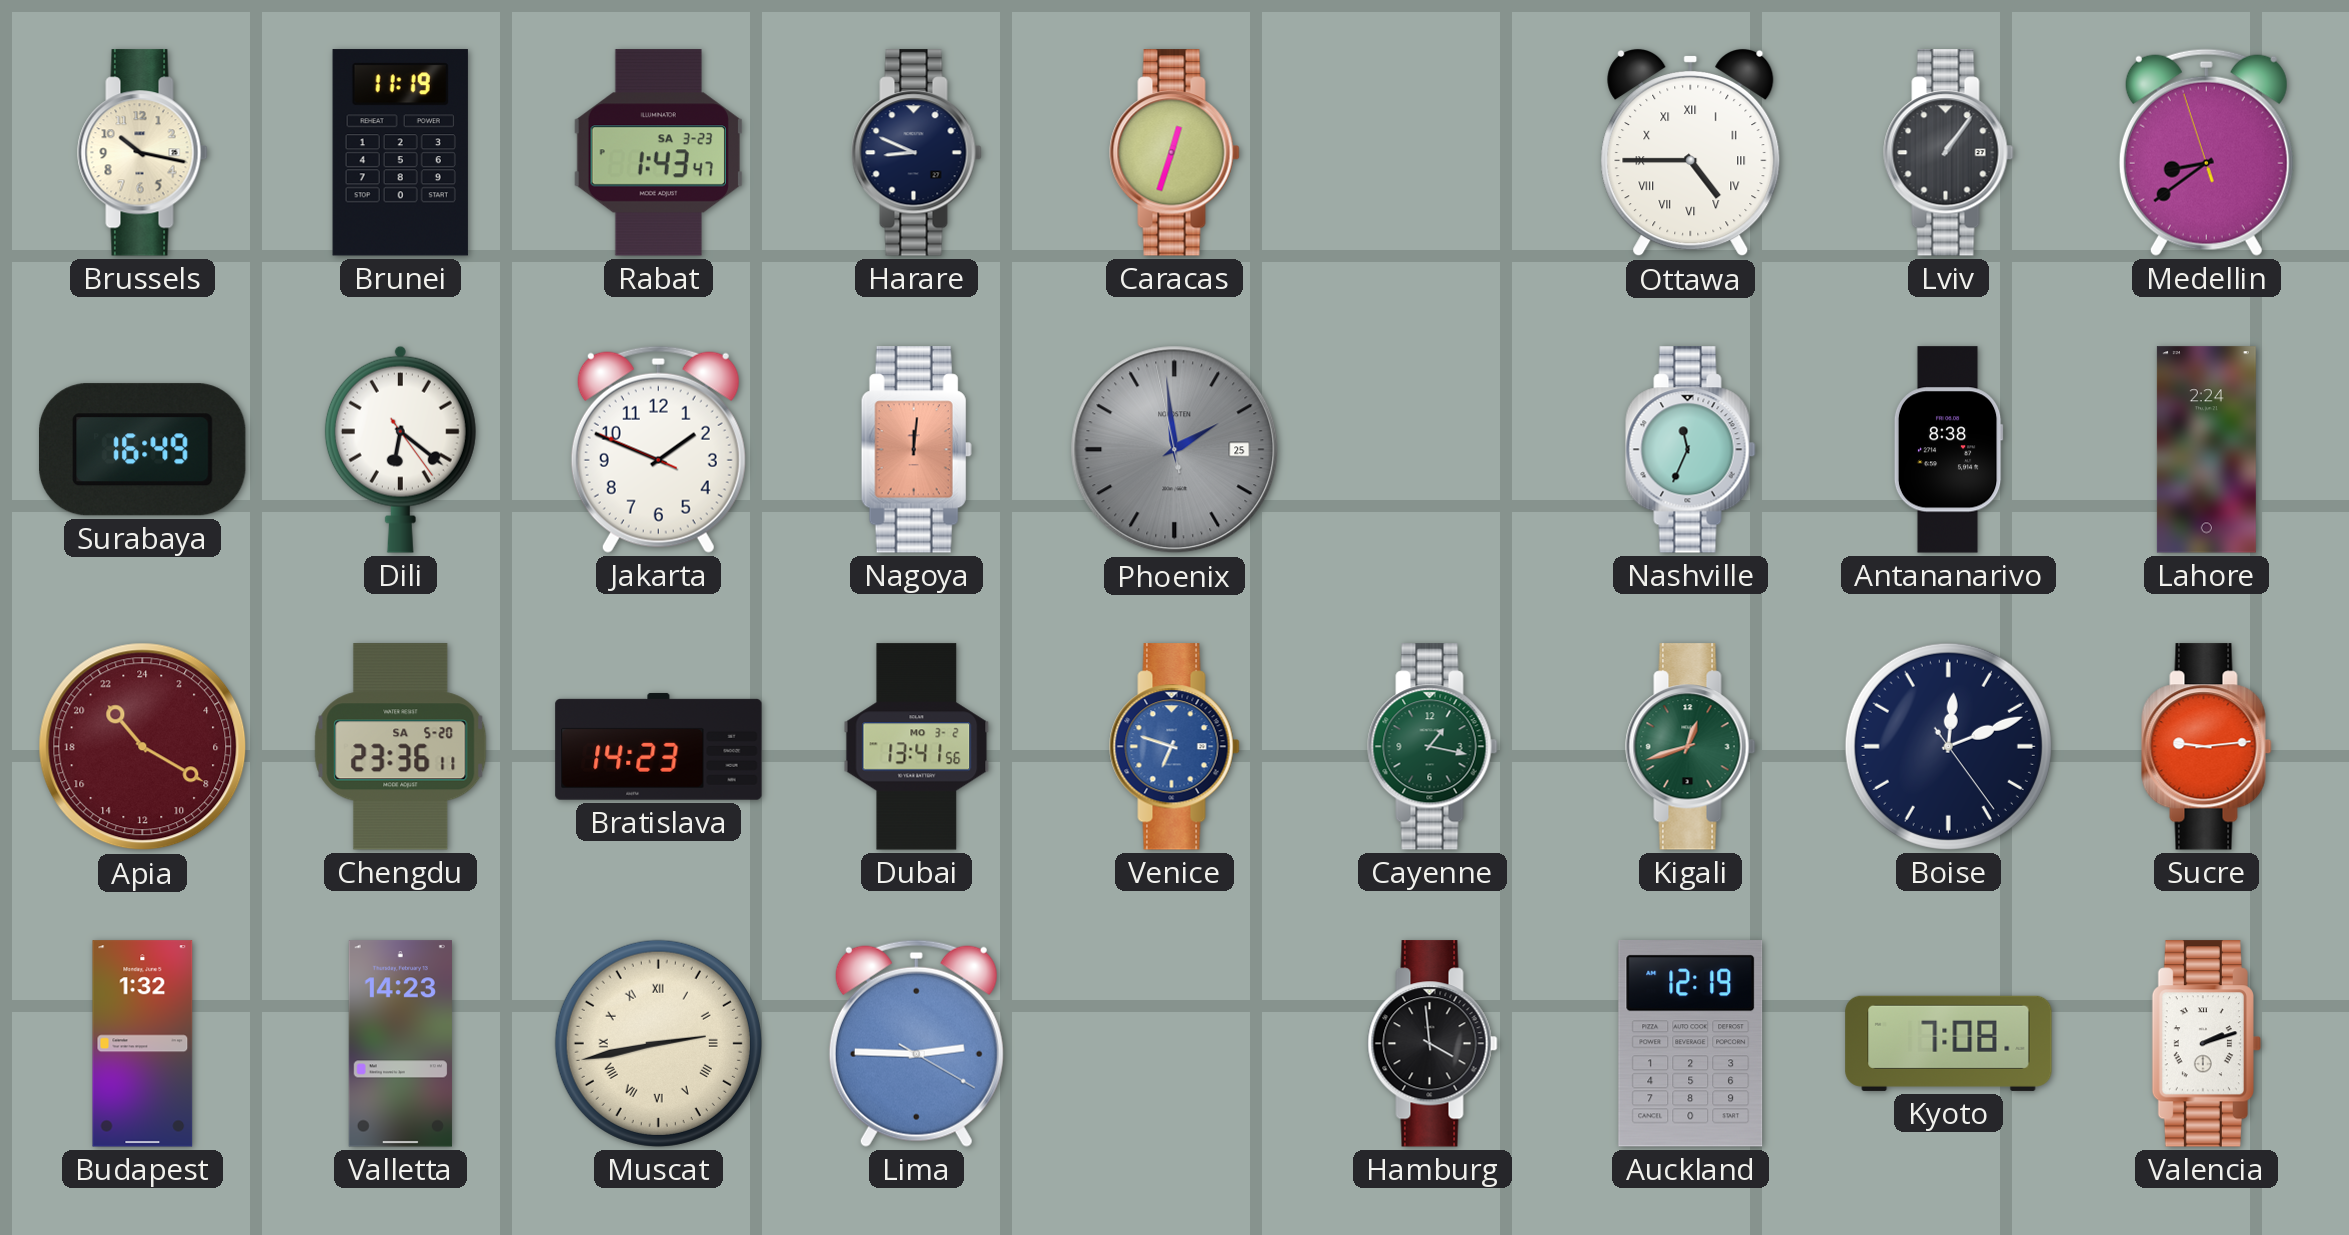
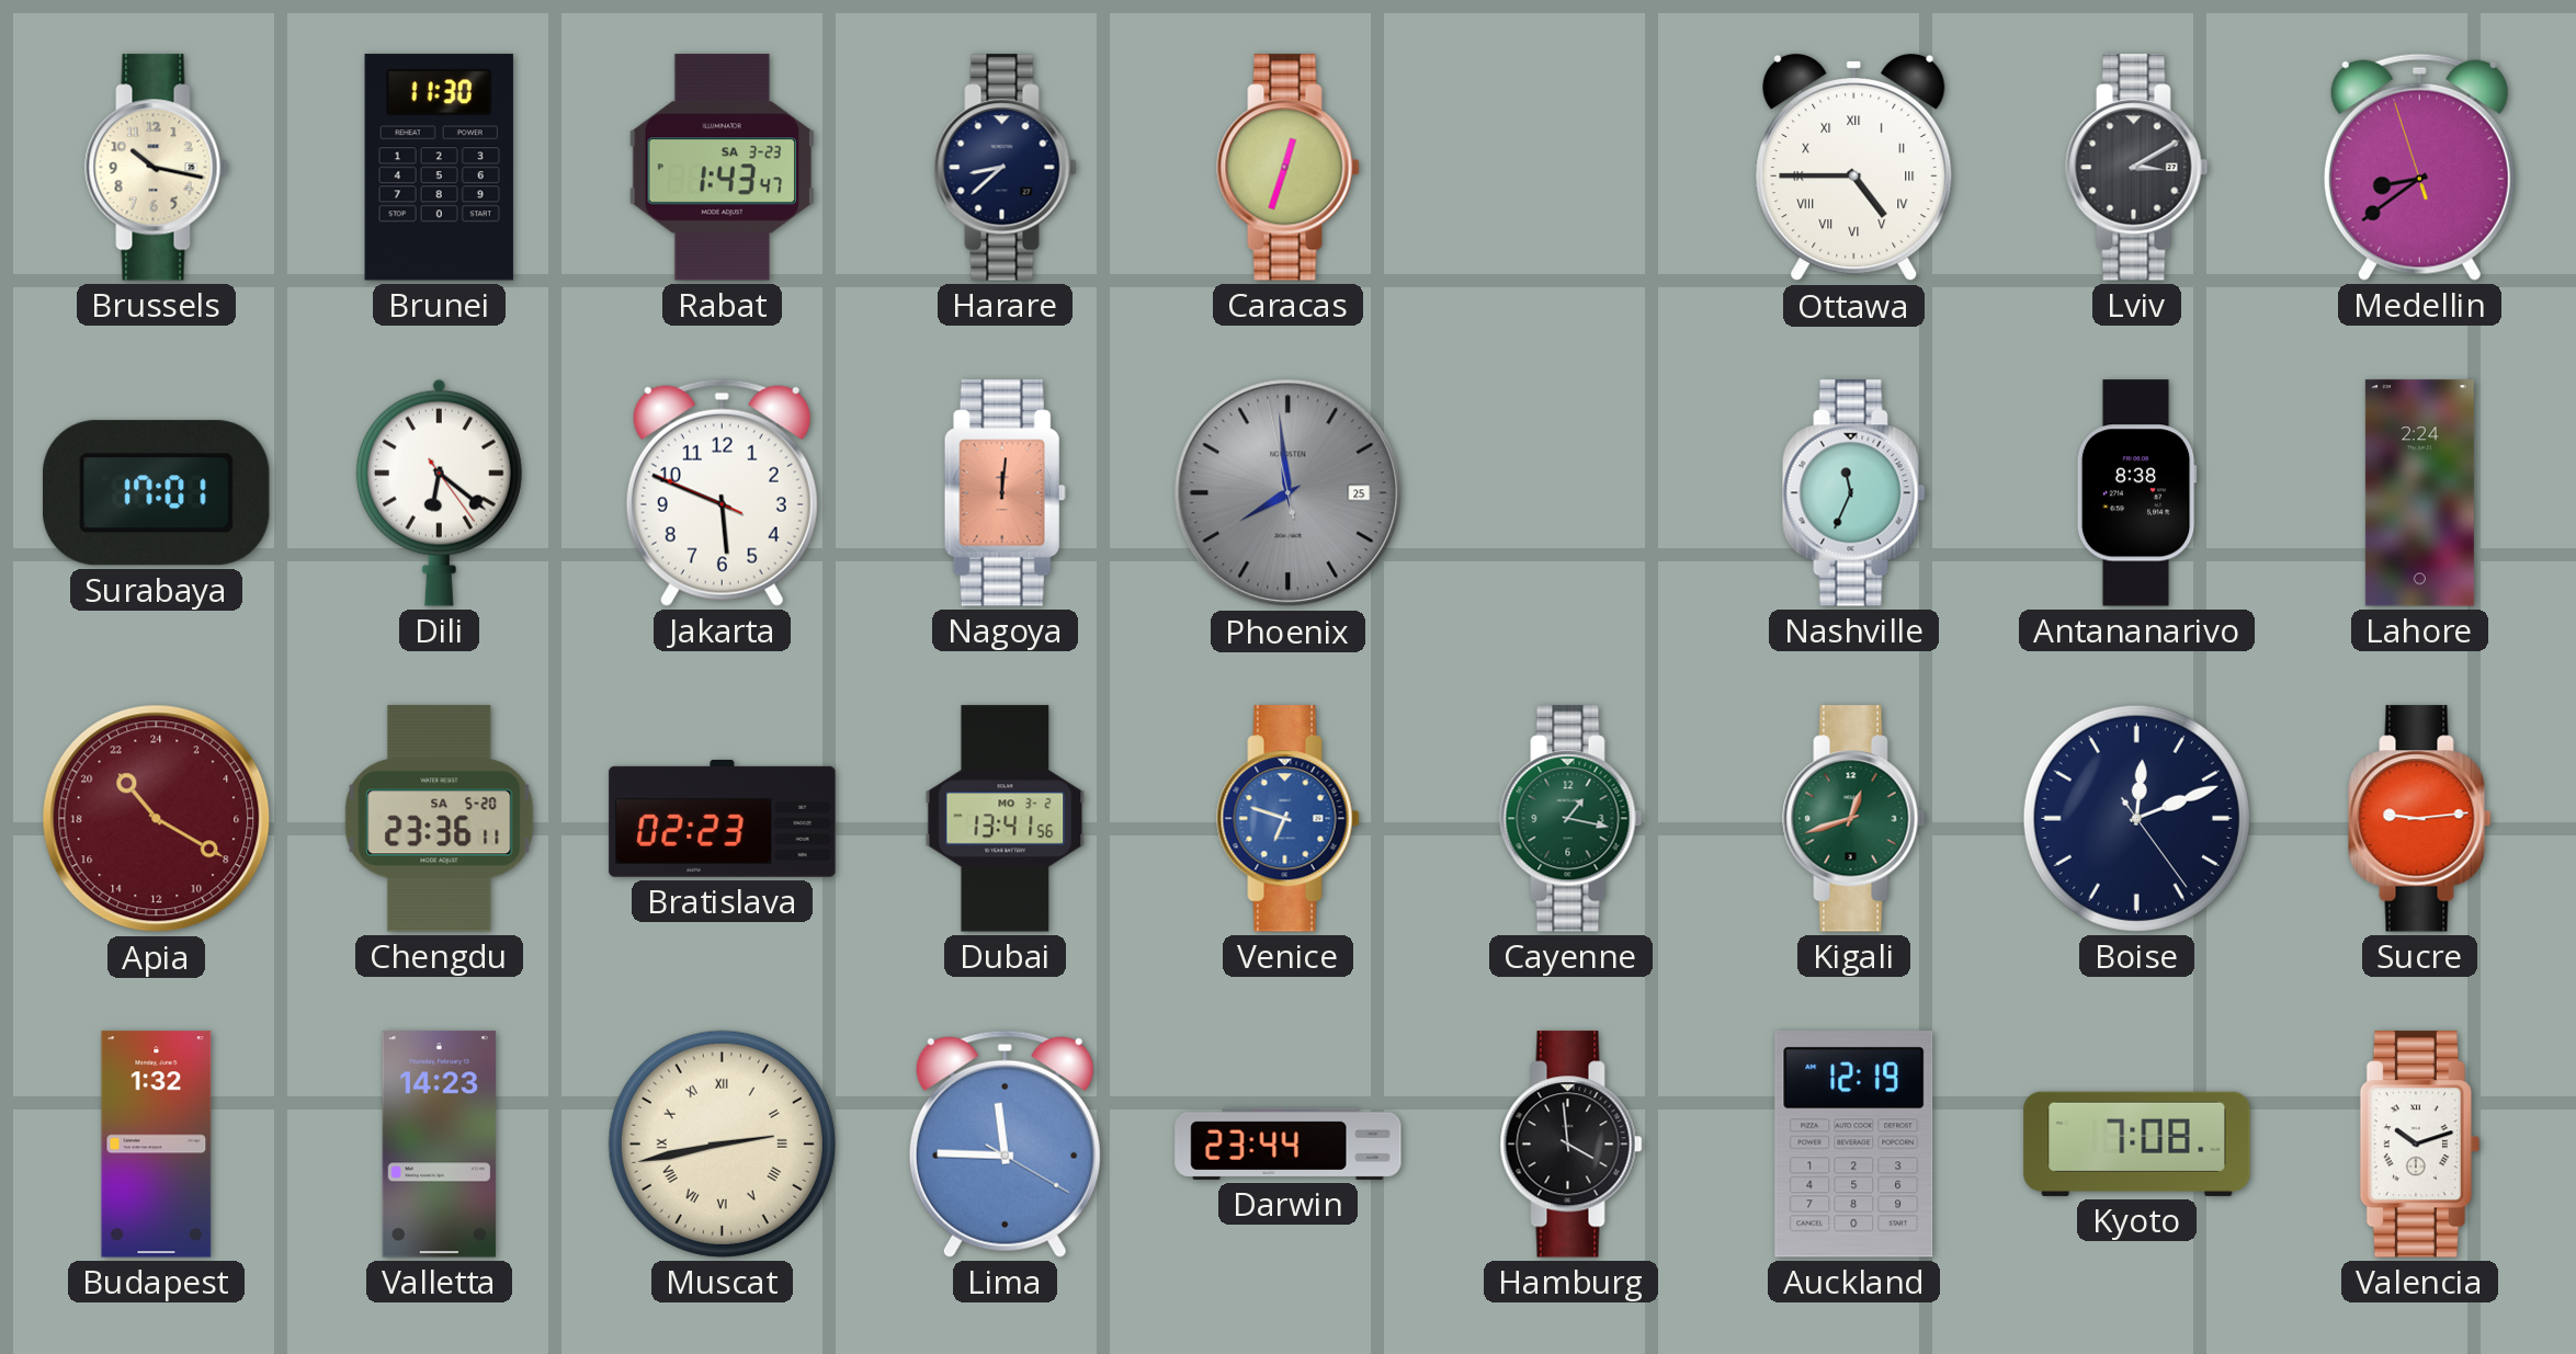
Brunei: 11:19 -> 11:30
Harare: 8:49 -> 8:38
Lviv: 1:06 -> 3:10
Surabaya: 16:49 -> 17:01
Jakarta: 1:48 -> 5:48
Phoenix: 1:58 -> 7:58
Bratislava: 14:23 -> 02:23
Lima: 2:45 -> 11:45
Darwin: none -> 23:44
Valencia: 2:12 -> 10:12
